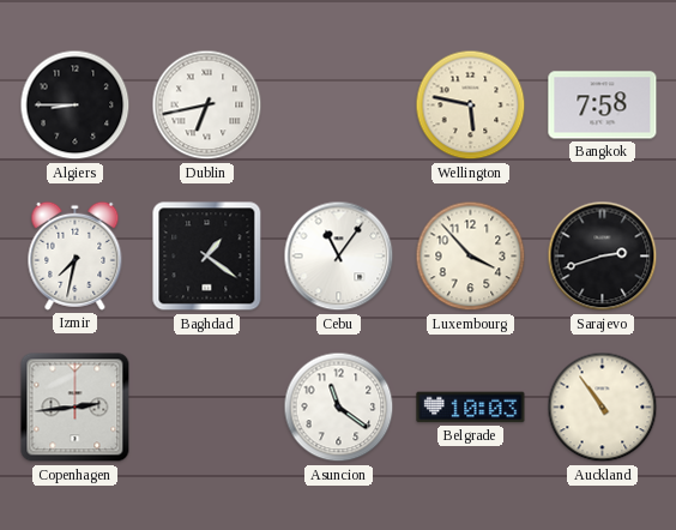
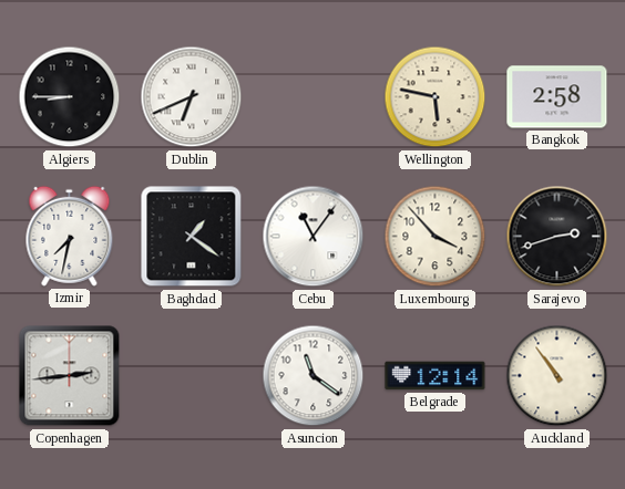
Dublin: 6:43 -> 6:41
Bangkok: 7:58 -> 2:58
Belgrade: 10:03 -> 12:14
